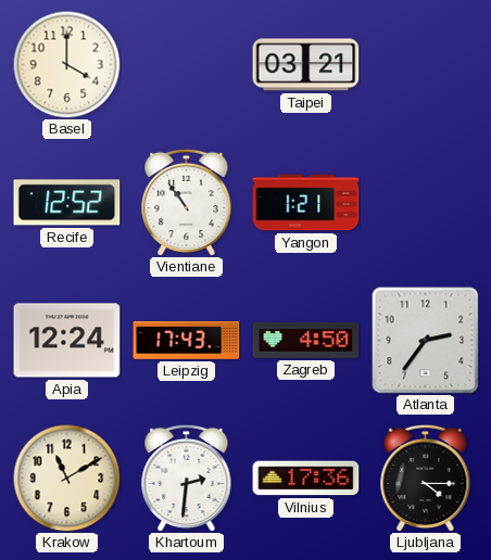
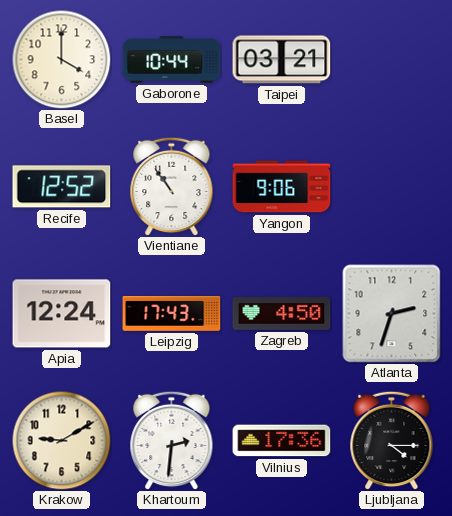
Gaborone: none -> 10:44
Yangon: 1:21 -> 9:06
Atlanta: 2:36 -> 2:33
Krakow: 11:10 -> 9:10
